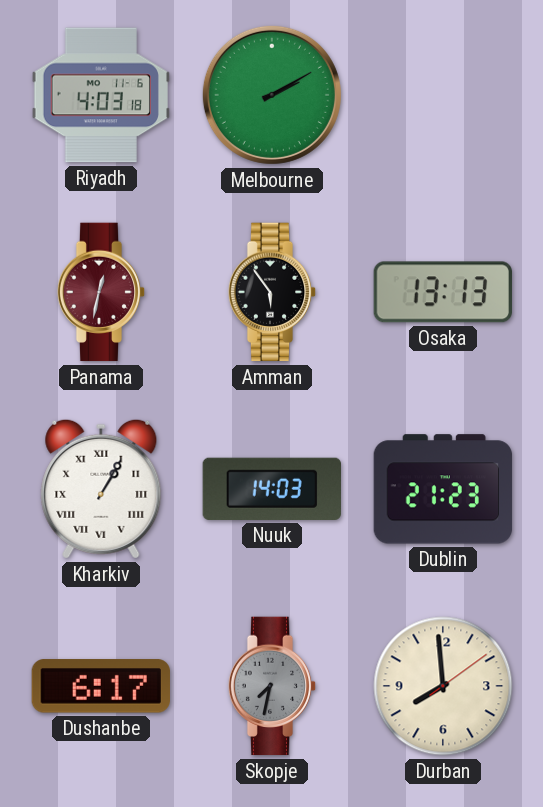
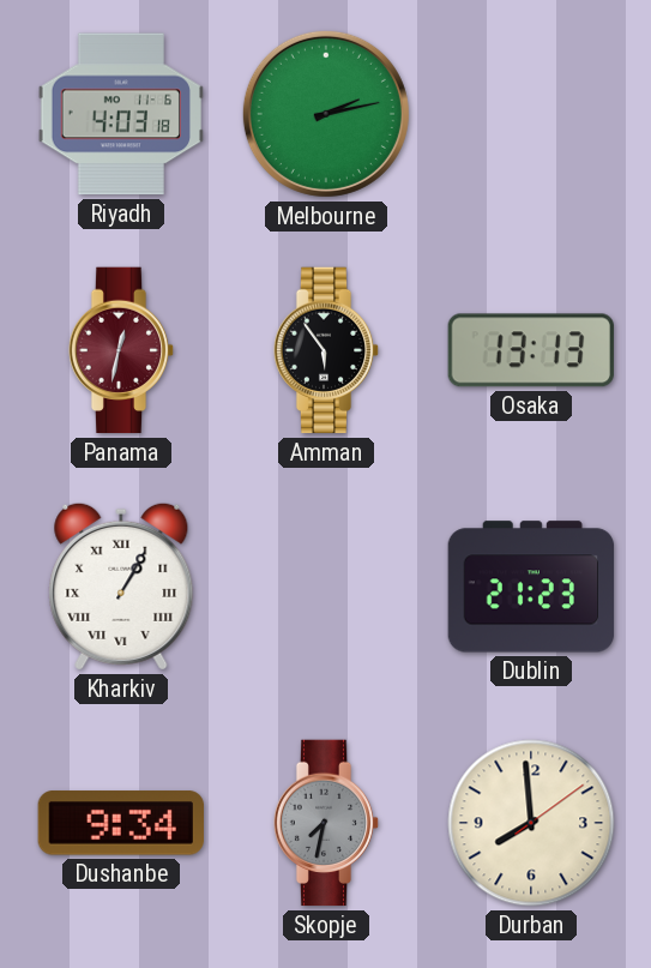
Melbourne: 2:10 -> 2:13
Nuuk: 14:03 -> none
Dushanbe: 6:17 -> 9:34
